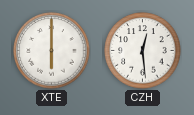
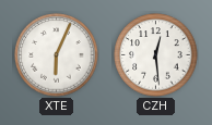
XTE: 6:00 -> 6:04
